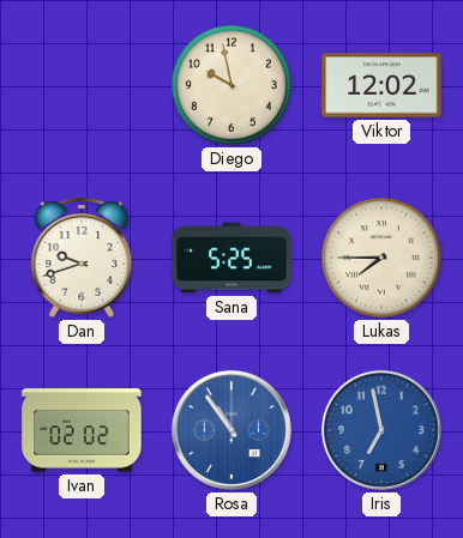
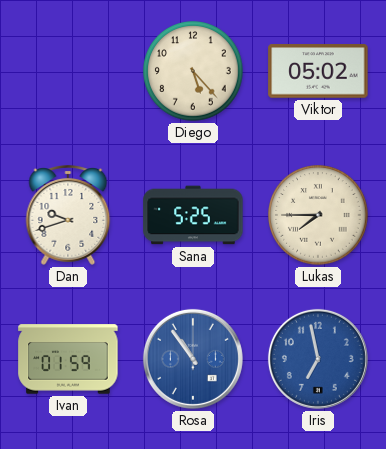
Diego: 9:58 -> 5:23
Viktor: 12:02 -> 05:02
Ivan: 02:02 -> 01:59
